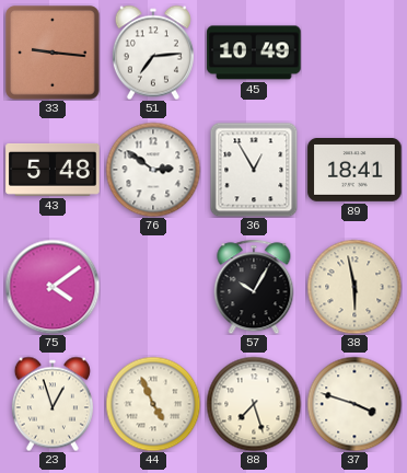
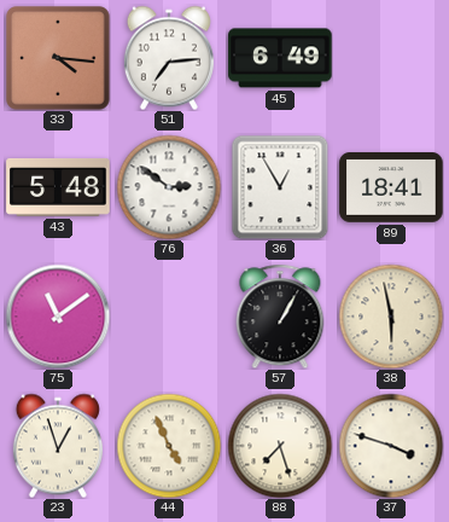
33: 9:16 -> 4:16
45: 10:49 -> 6:49
75: 4:09 -> 11:09
57: 10:05 -> 1:05
